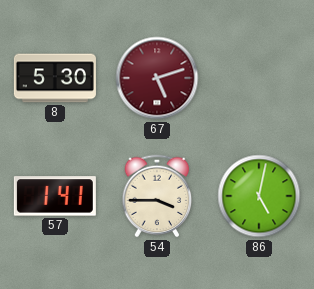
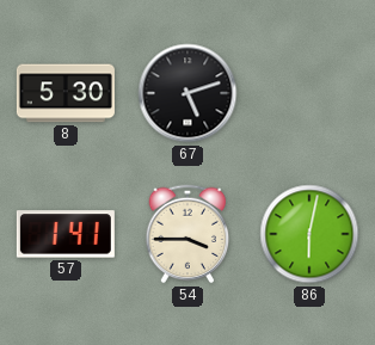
67 dial: burgundy -> black
86: 5:02 -> 6:02
